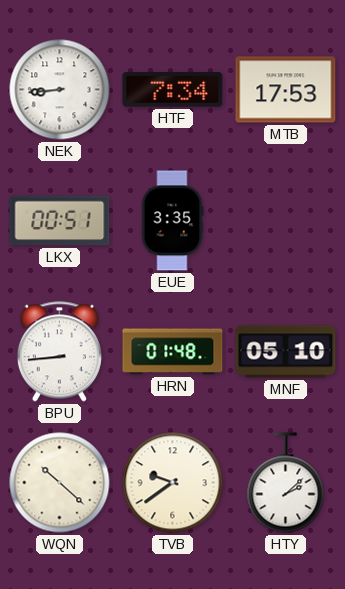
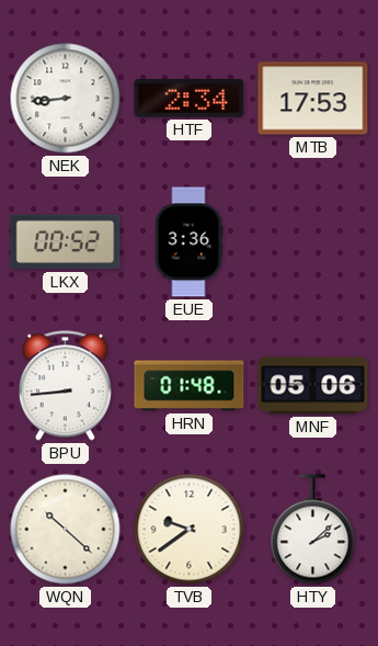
HTF: 7:34 -> 2:34
LKX: 00:51 -> 00:52
EUE: 3:35 -> 3:36
MNF: 05:10 -> 05:06
